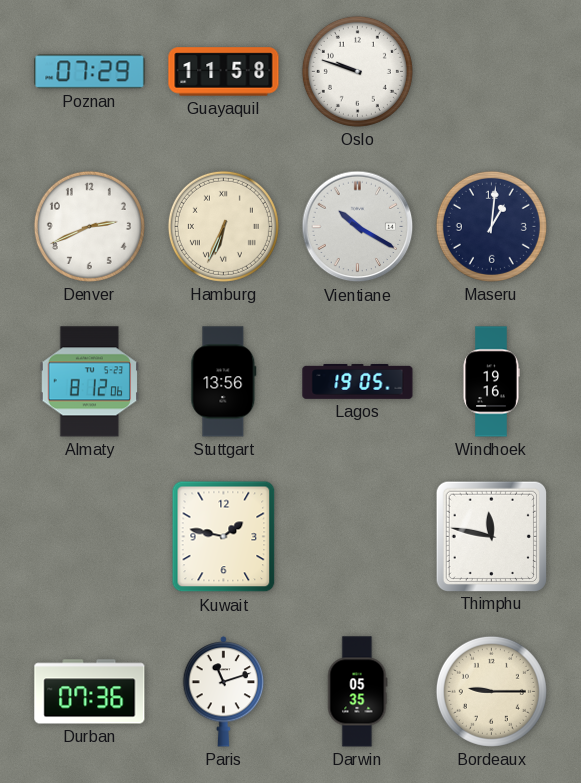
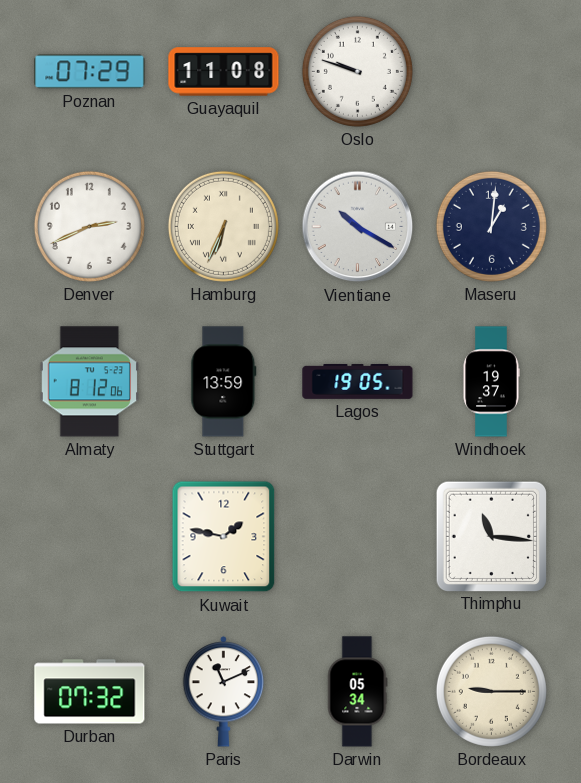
Guayaquil: 11:58 -> 11:08
Stuttgart: 13:56 -> 13:59
Windhoek: 19:16 -> 19:37
Thimphu: 11:47 -> 11:16
Durban: 07:36 -> 07:32
Paris: 11:12 -> 11:11
Darwin: 05:35 -> 05:34
